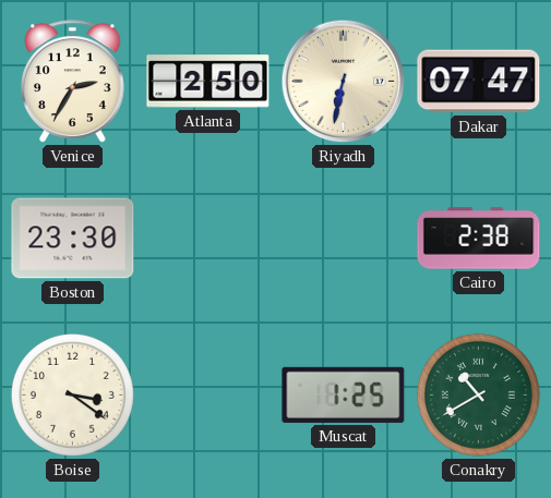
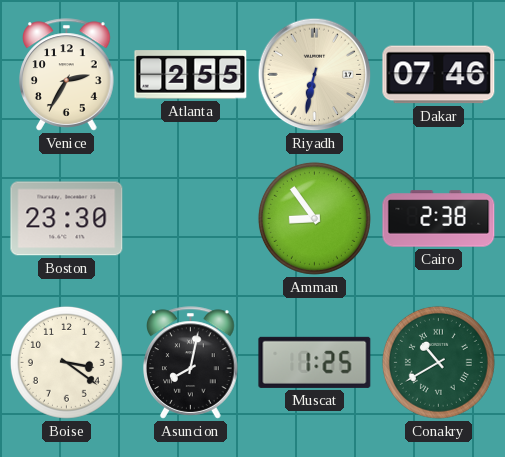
Atlanta: 2:50 -> 2:55
Dakar: 07:47 -> 07:46
Amman: none -> 8:54
Asuncion: none -> 8:02
